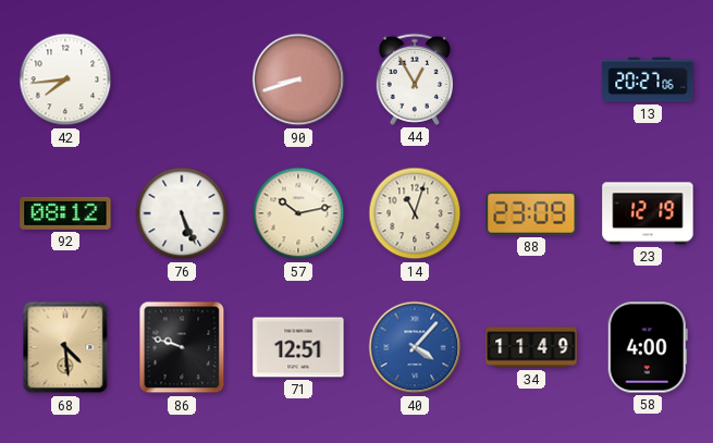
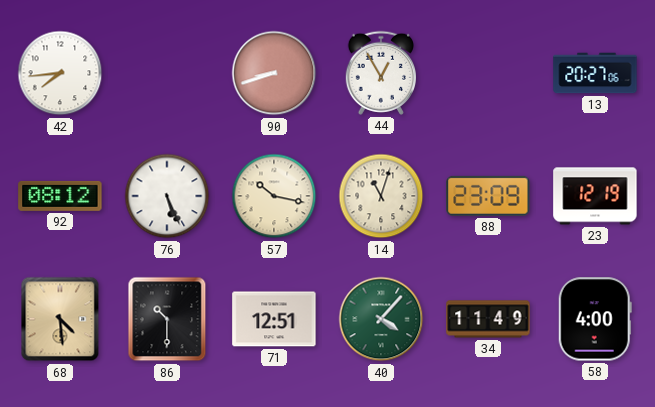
57: 10:13 -> 10:17
86: 9:48 -> 10:30
40 dial: blue -> green
